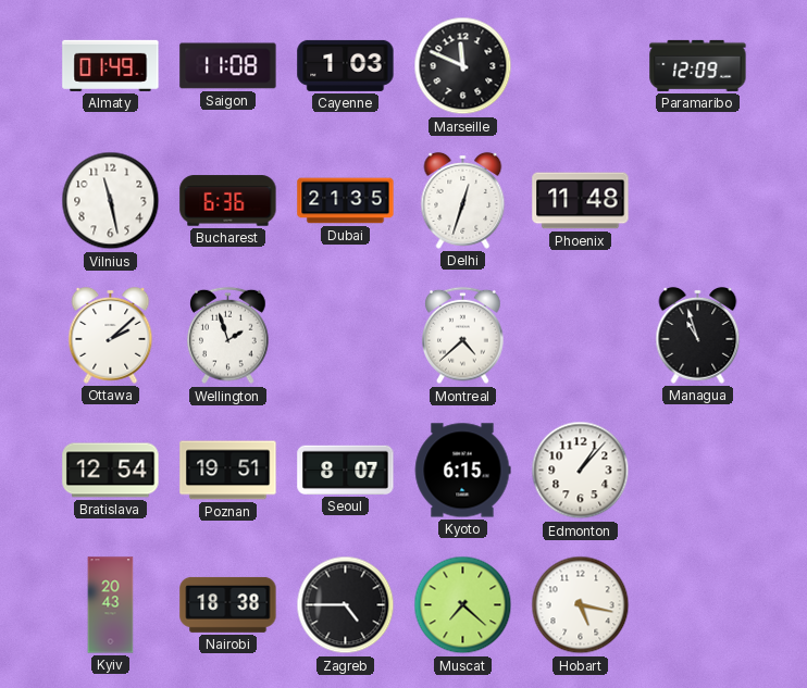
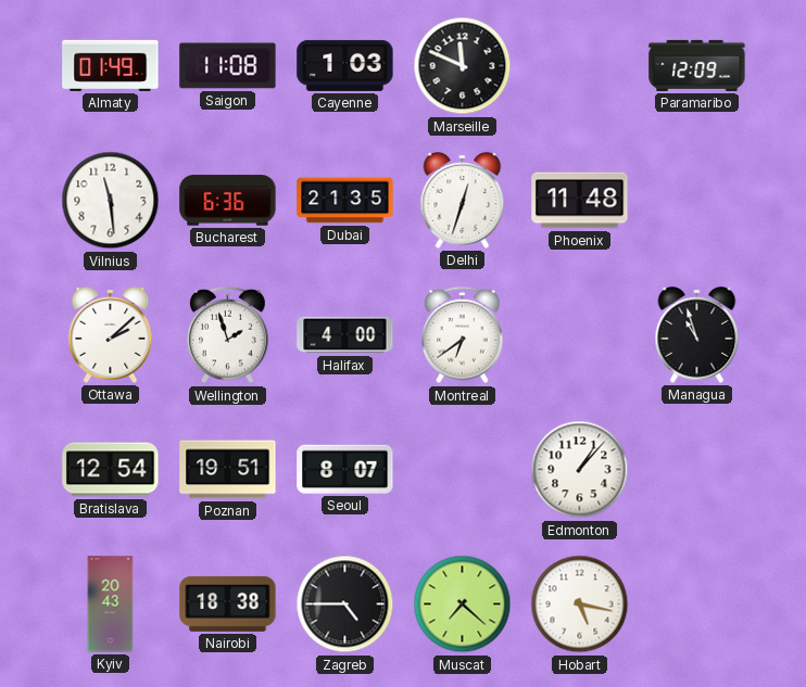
Vilnius: 11:28 -> 11:29
Halifax: none -> 4:00
Montreal: 4:38 -> 6:39
Kyoto: 6:15 -> none
